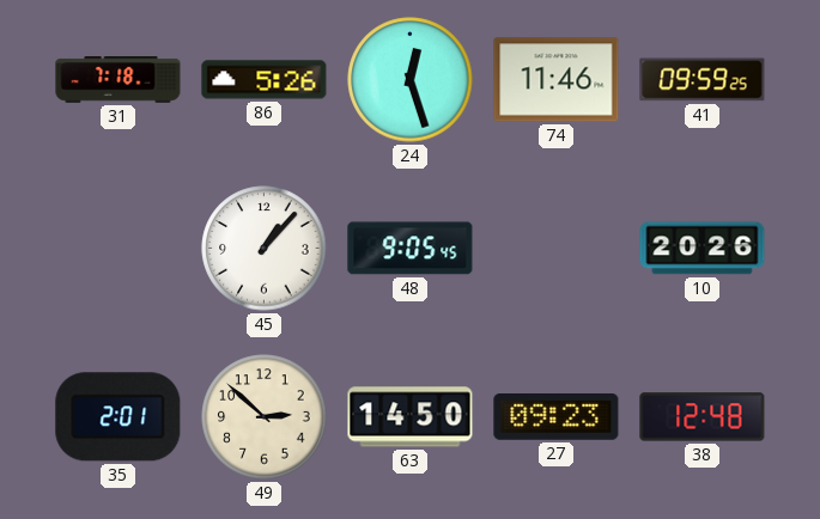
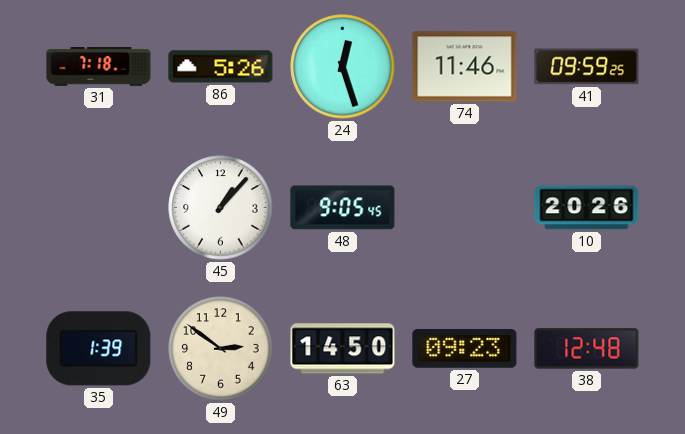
35: 2:01 -> 1:39
49: 2:52 -> 2:51
